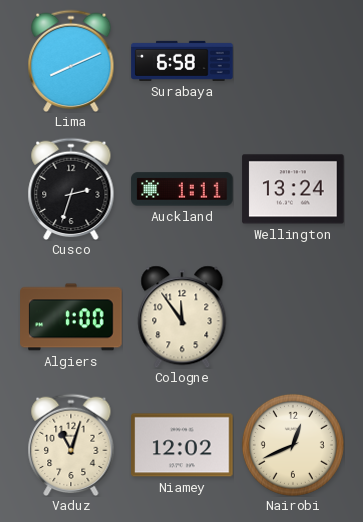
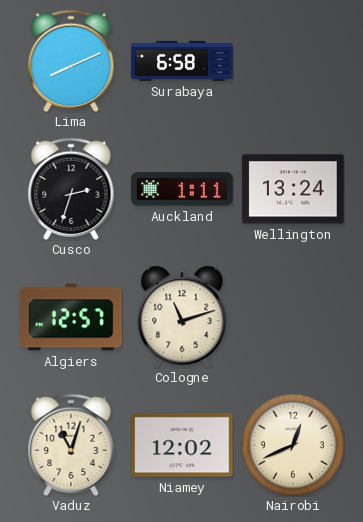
Algiers: 1:00 -> 12:57
Cologne: 11:54 -> 11:12
